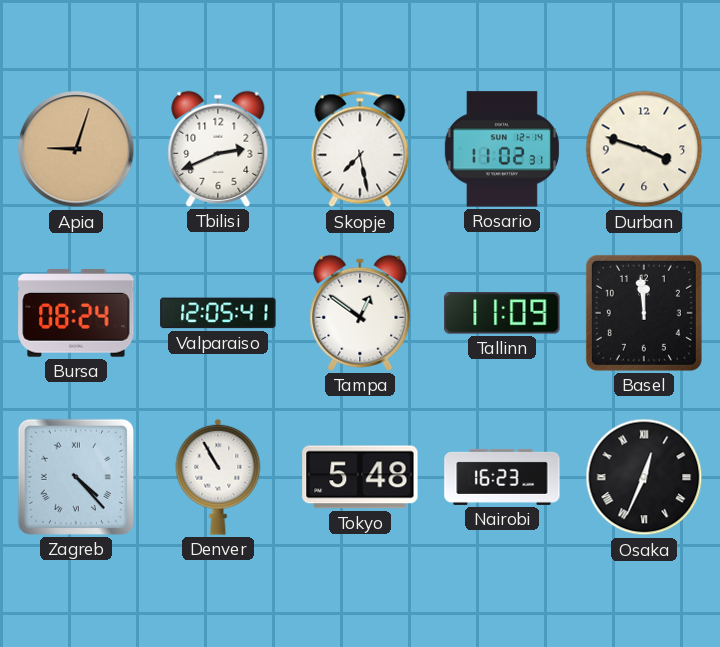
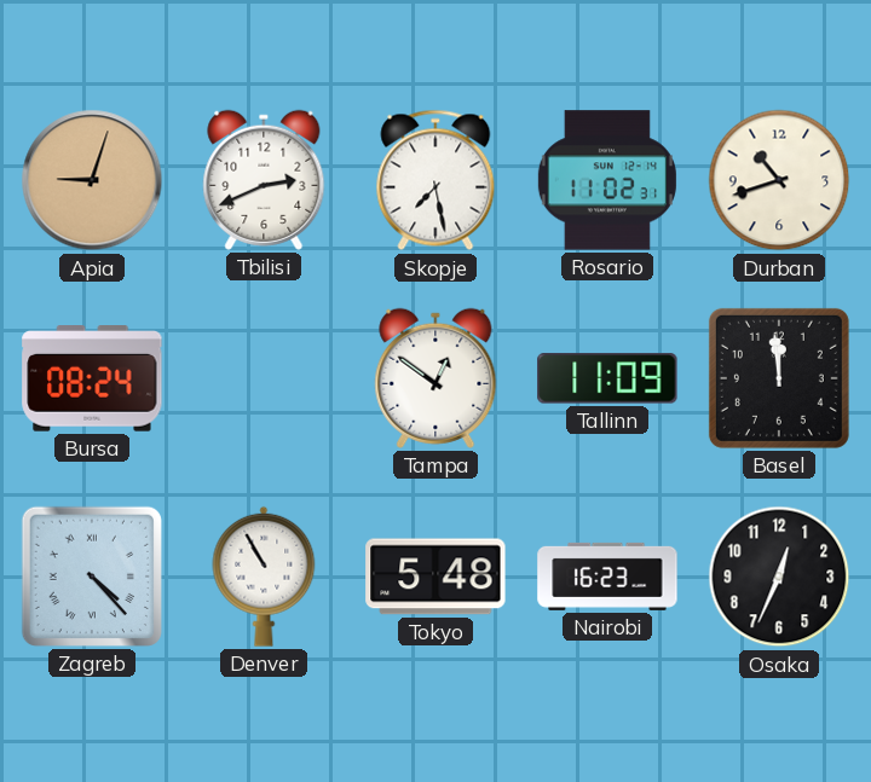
Durban: 3:48 -> 10:42
Valparaiso: 12:05 -> none
Osaka numerals: Roman -> Arabic
